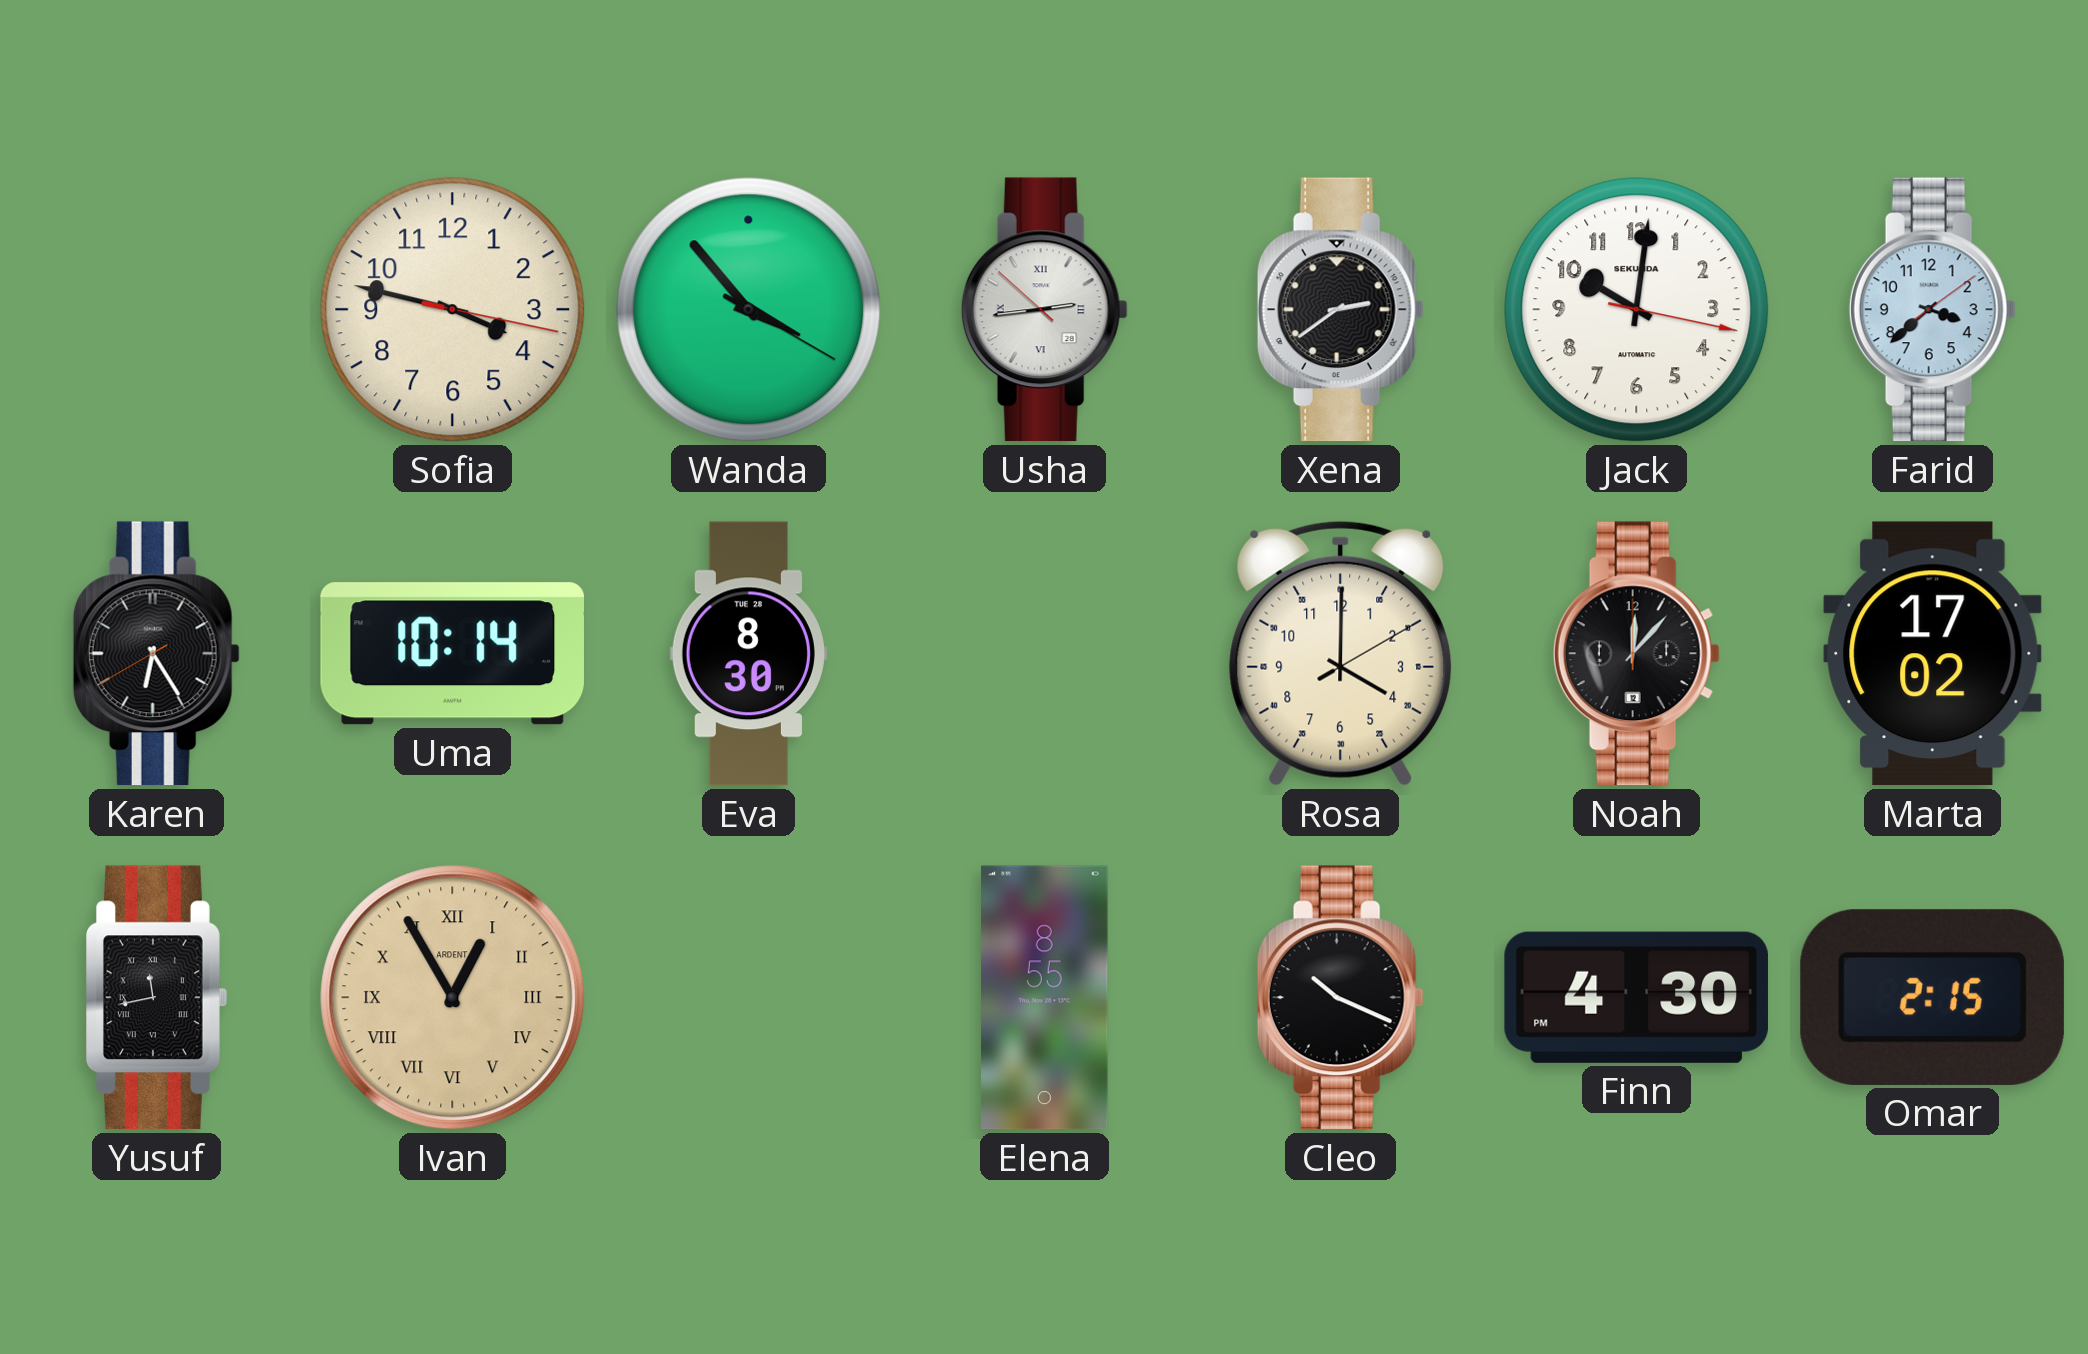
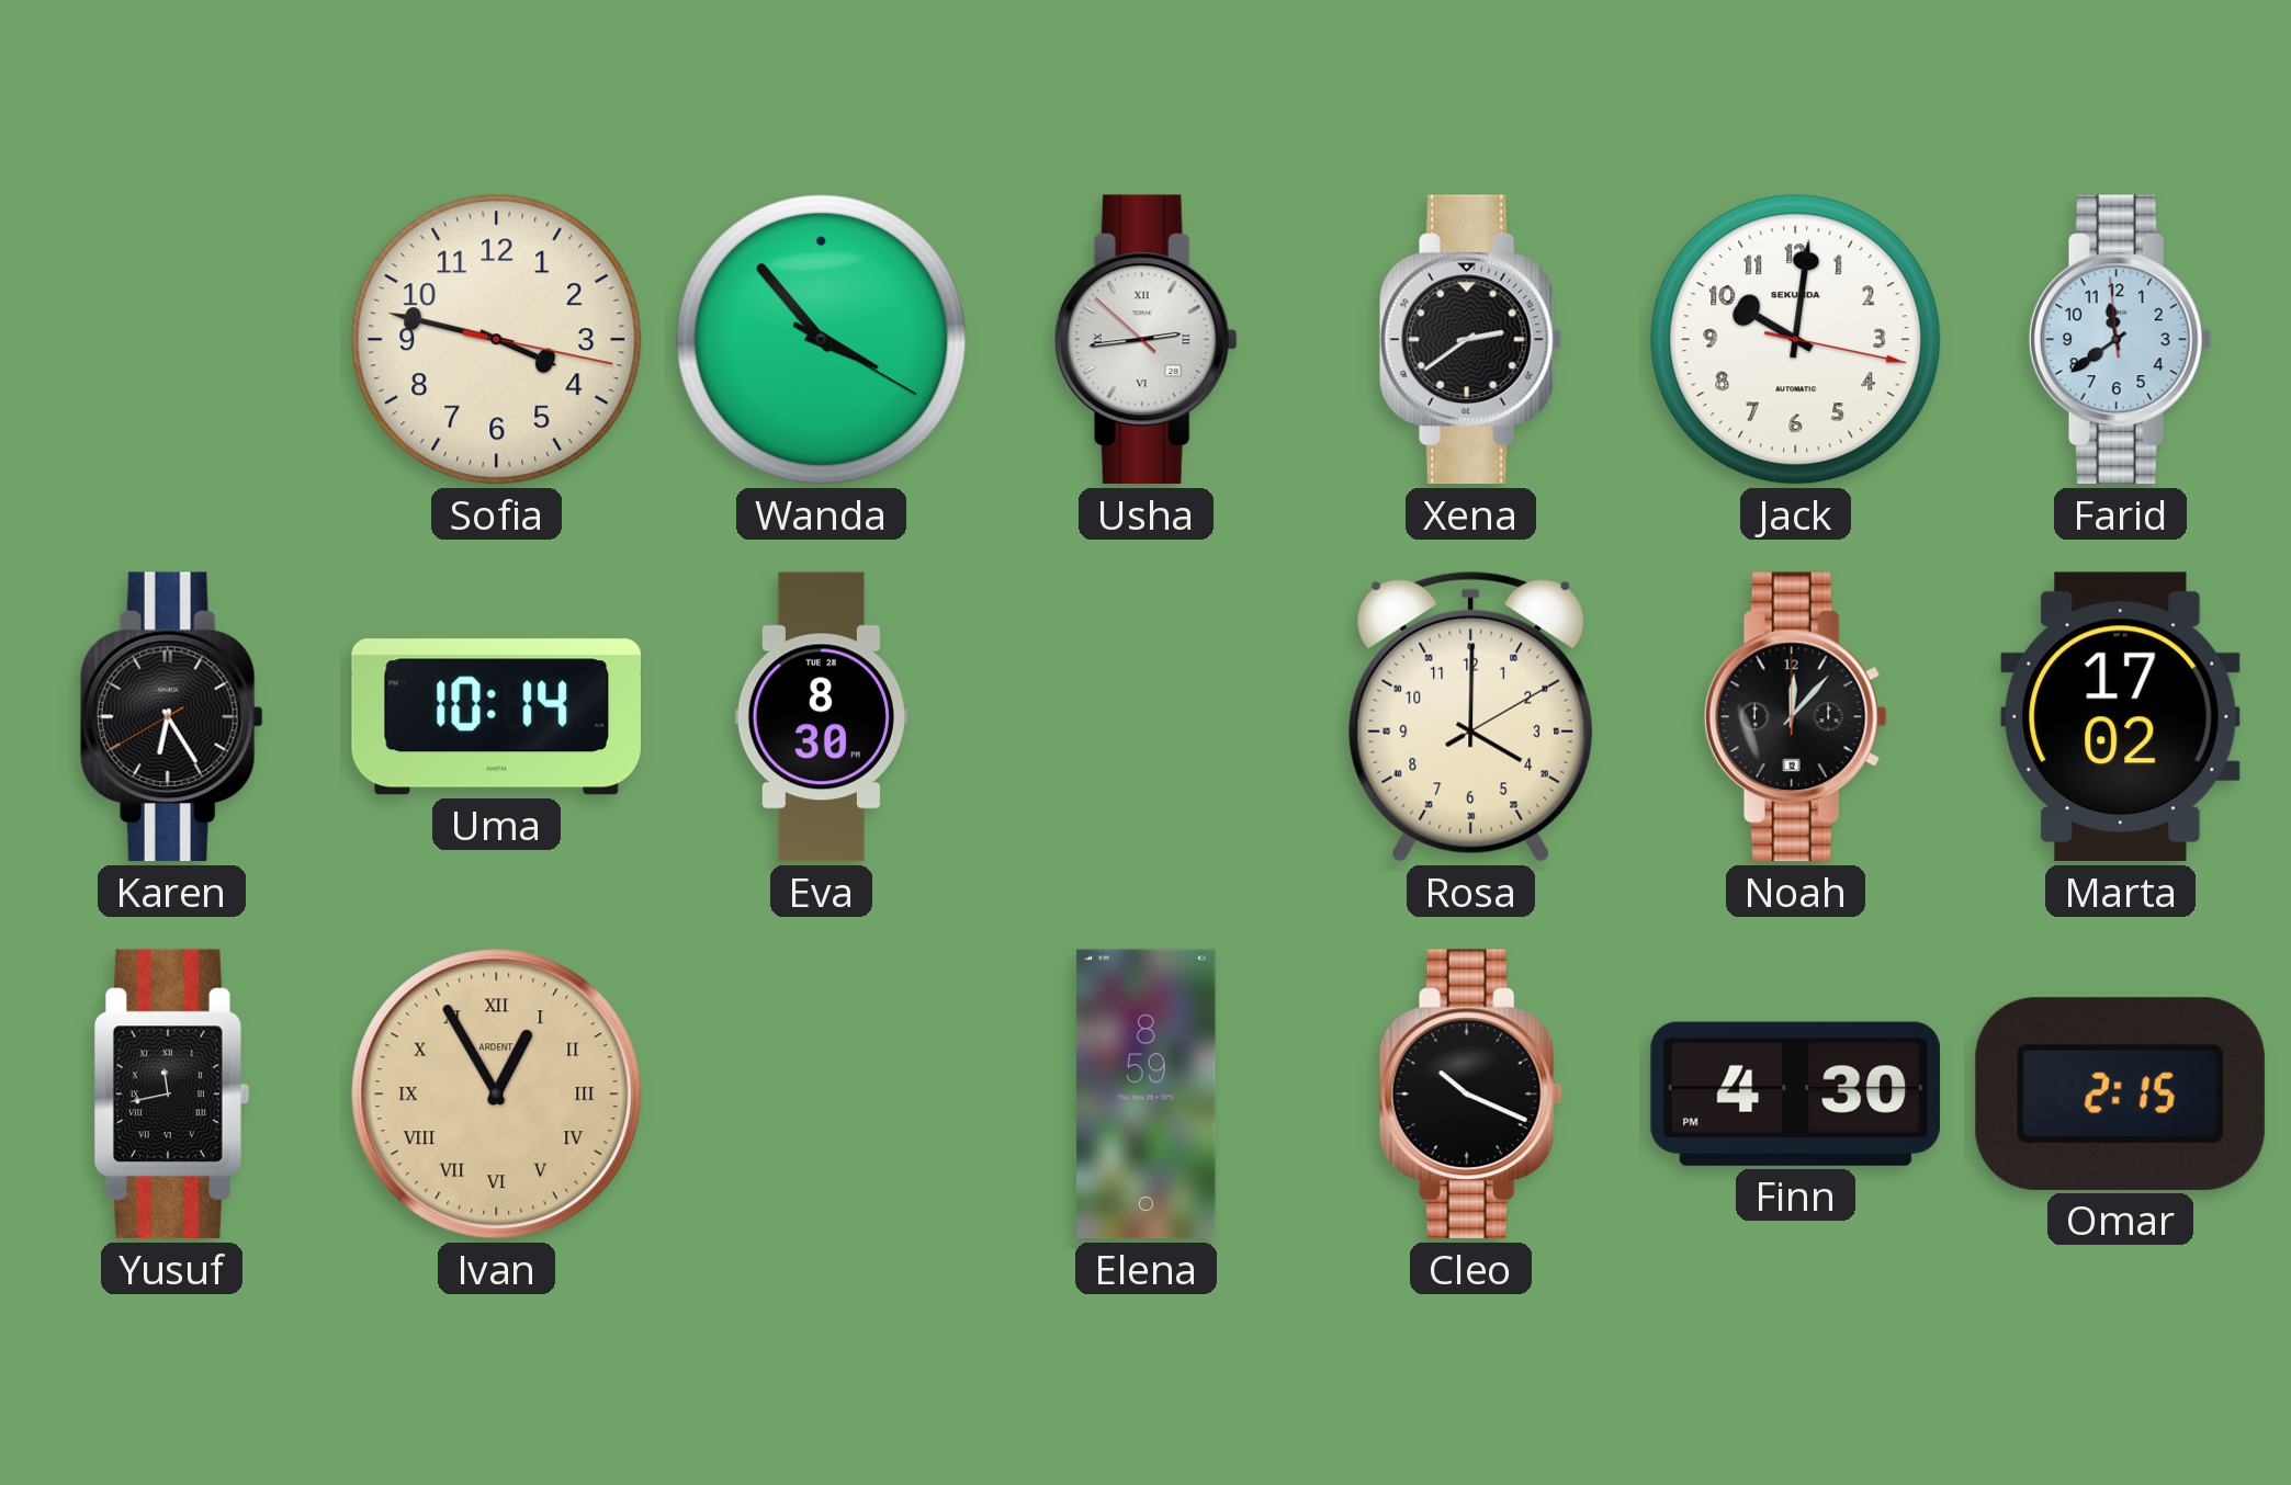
Farid: 3:38 -> 11:38
Elena: 8:55 -> 8:59
